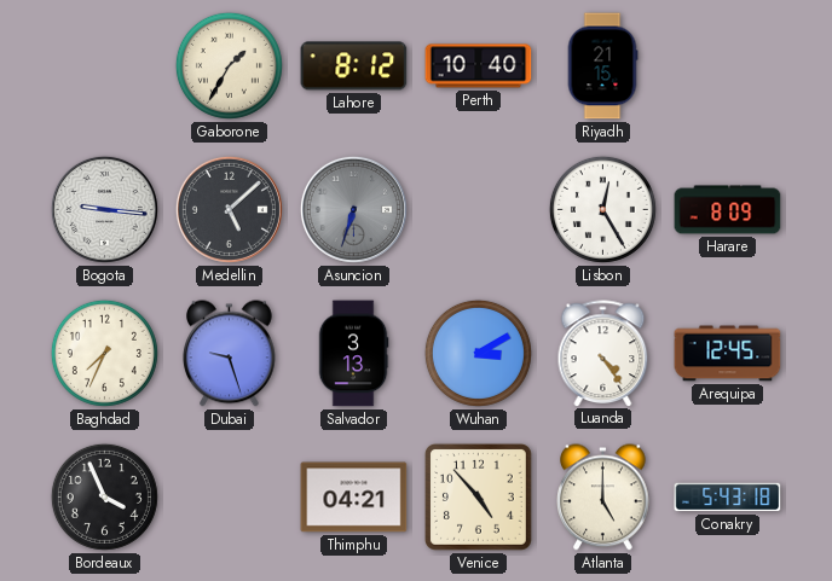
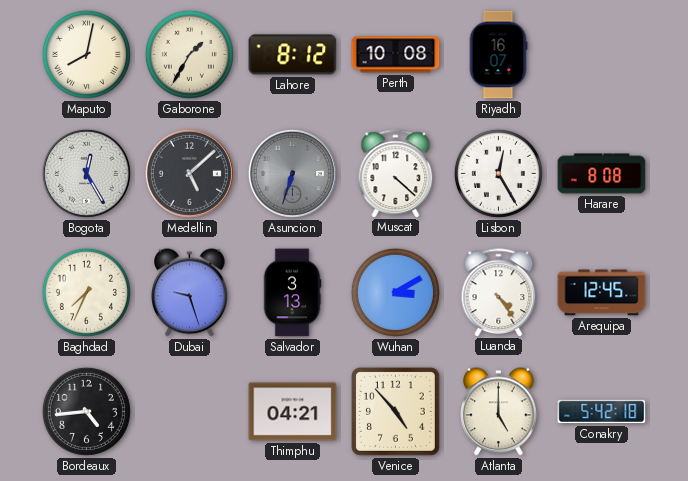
Maputo: none -> 8:02
Perth: 10:40 -> 10:08
Riyadh: 21:15 -> 16:07
Bogota: 9:16 -> 12:25
Muscat: none -> 4:22
Harare: 8:09 -> 8:08
Bordeaux: 3:56 -> 4:44
Conakry: 5:43 -> 5:42
